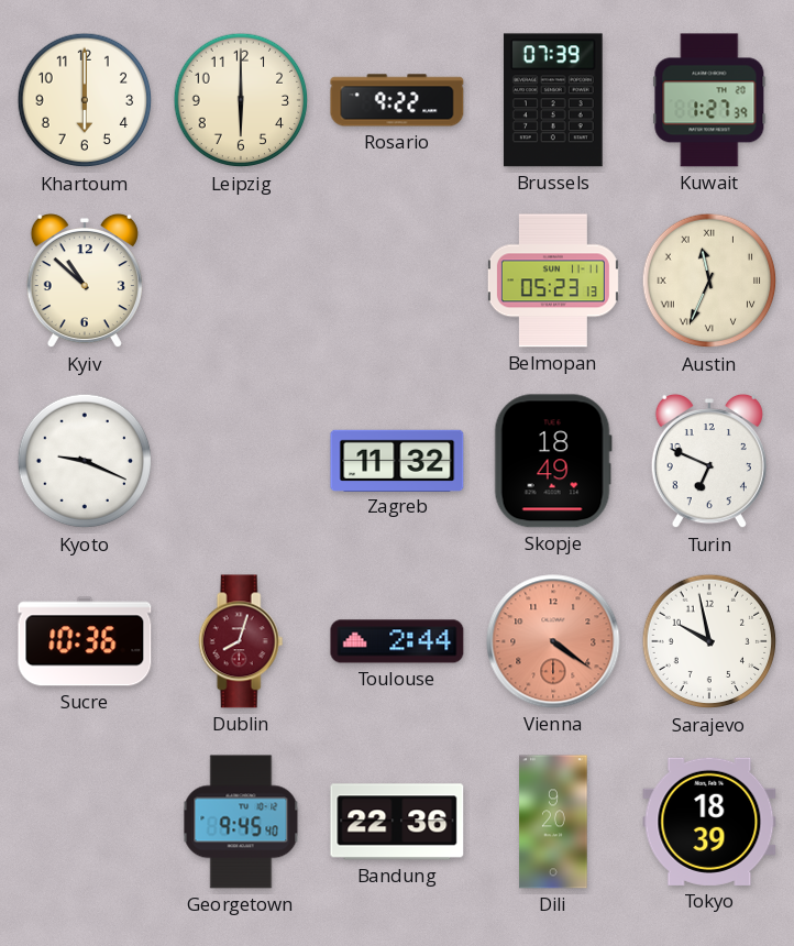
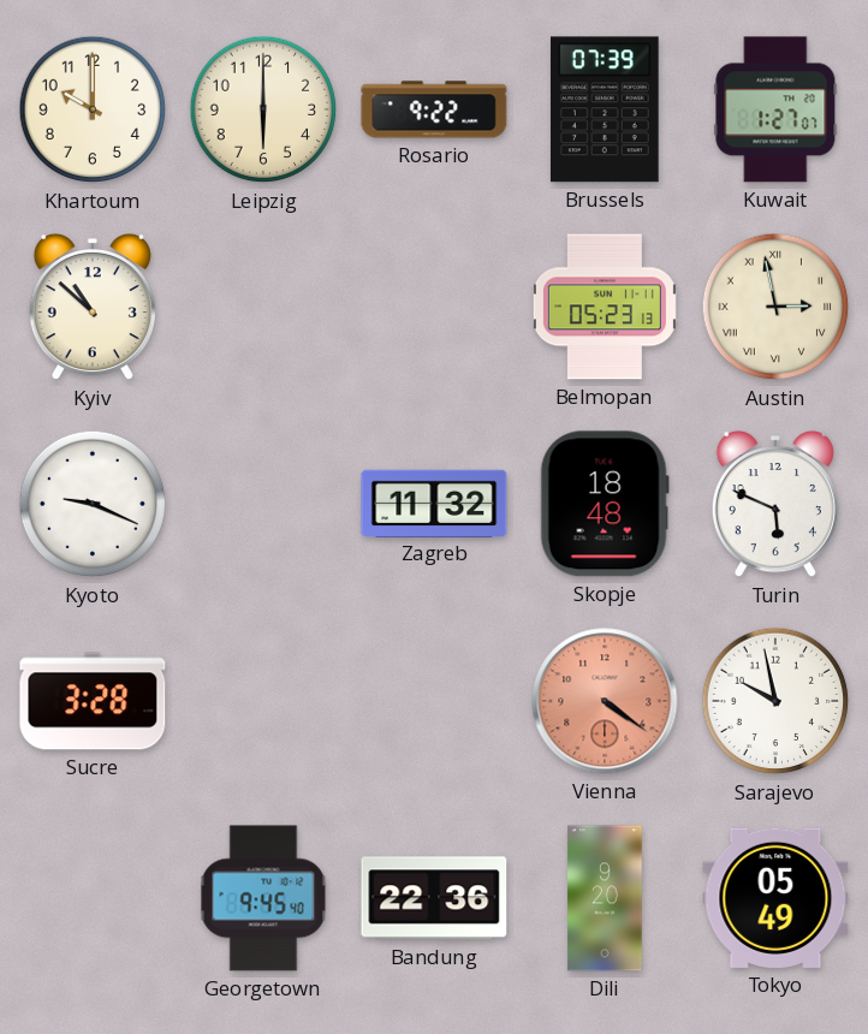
Khartoum: 6:00 -> 10:00
Kuwait: 1:27:39 -> 1:27:07
Austin: 11:34 -> 2:58
Skopje: 18:49 -> 18:48
Turin: 6:49 -> 5:49
Sucre: 10:36 -> 3:28
Dublin: 8:03 -> none
Toulouse: 2:44 -> none
Tokyo: 18:39 -> 05:49
